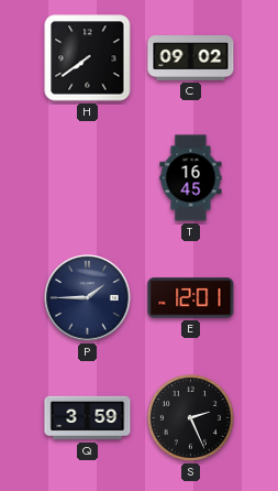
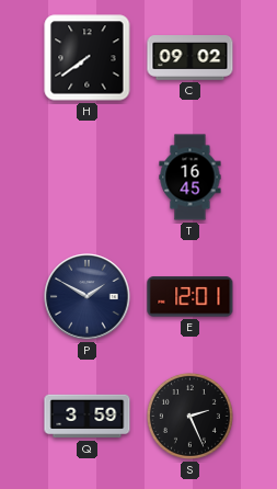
P: 1:45 -> 1:50
